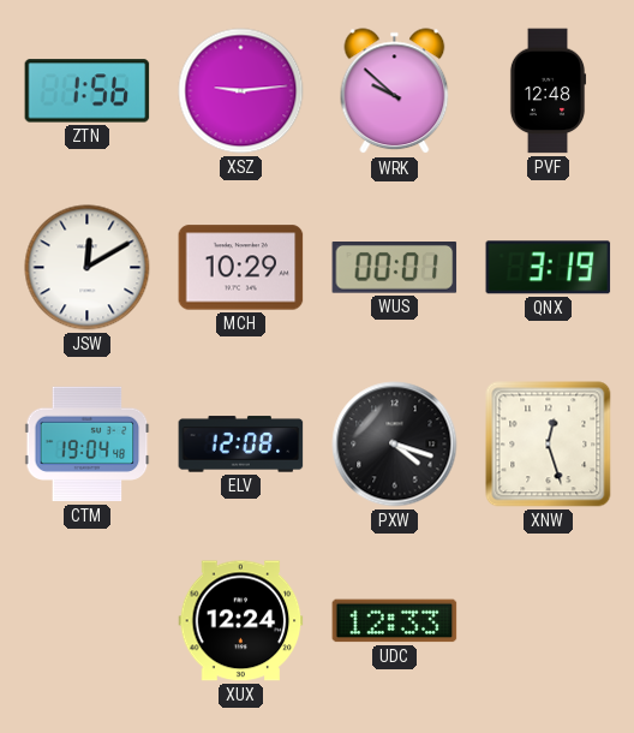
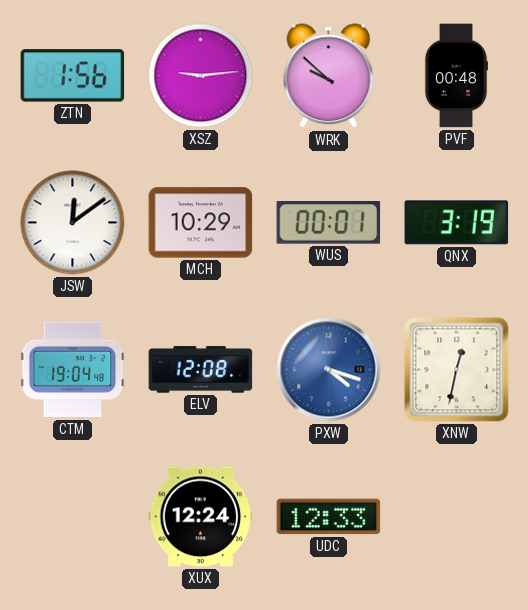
PVF: 12:48 -> 00:48
JSW: 12:10 -> 12:09
PXW dial: black -> blue
XNW: 12:27 -> 12:32
